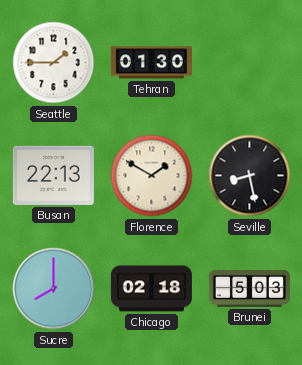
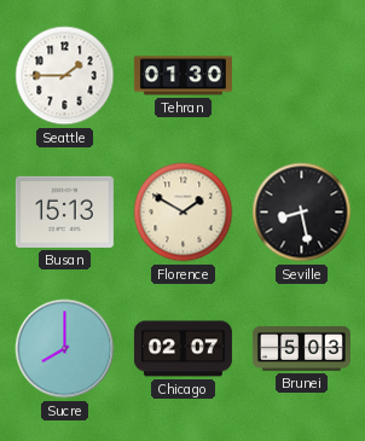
Busan: 22:13 -> 15:13
Chicago: 02:18 -> 02:07
